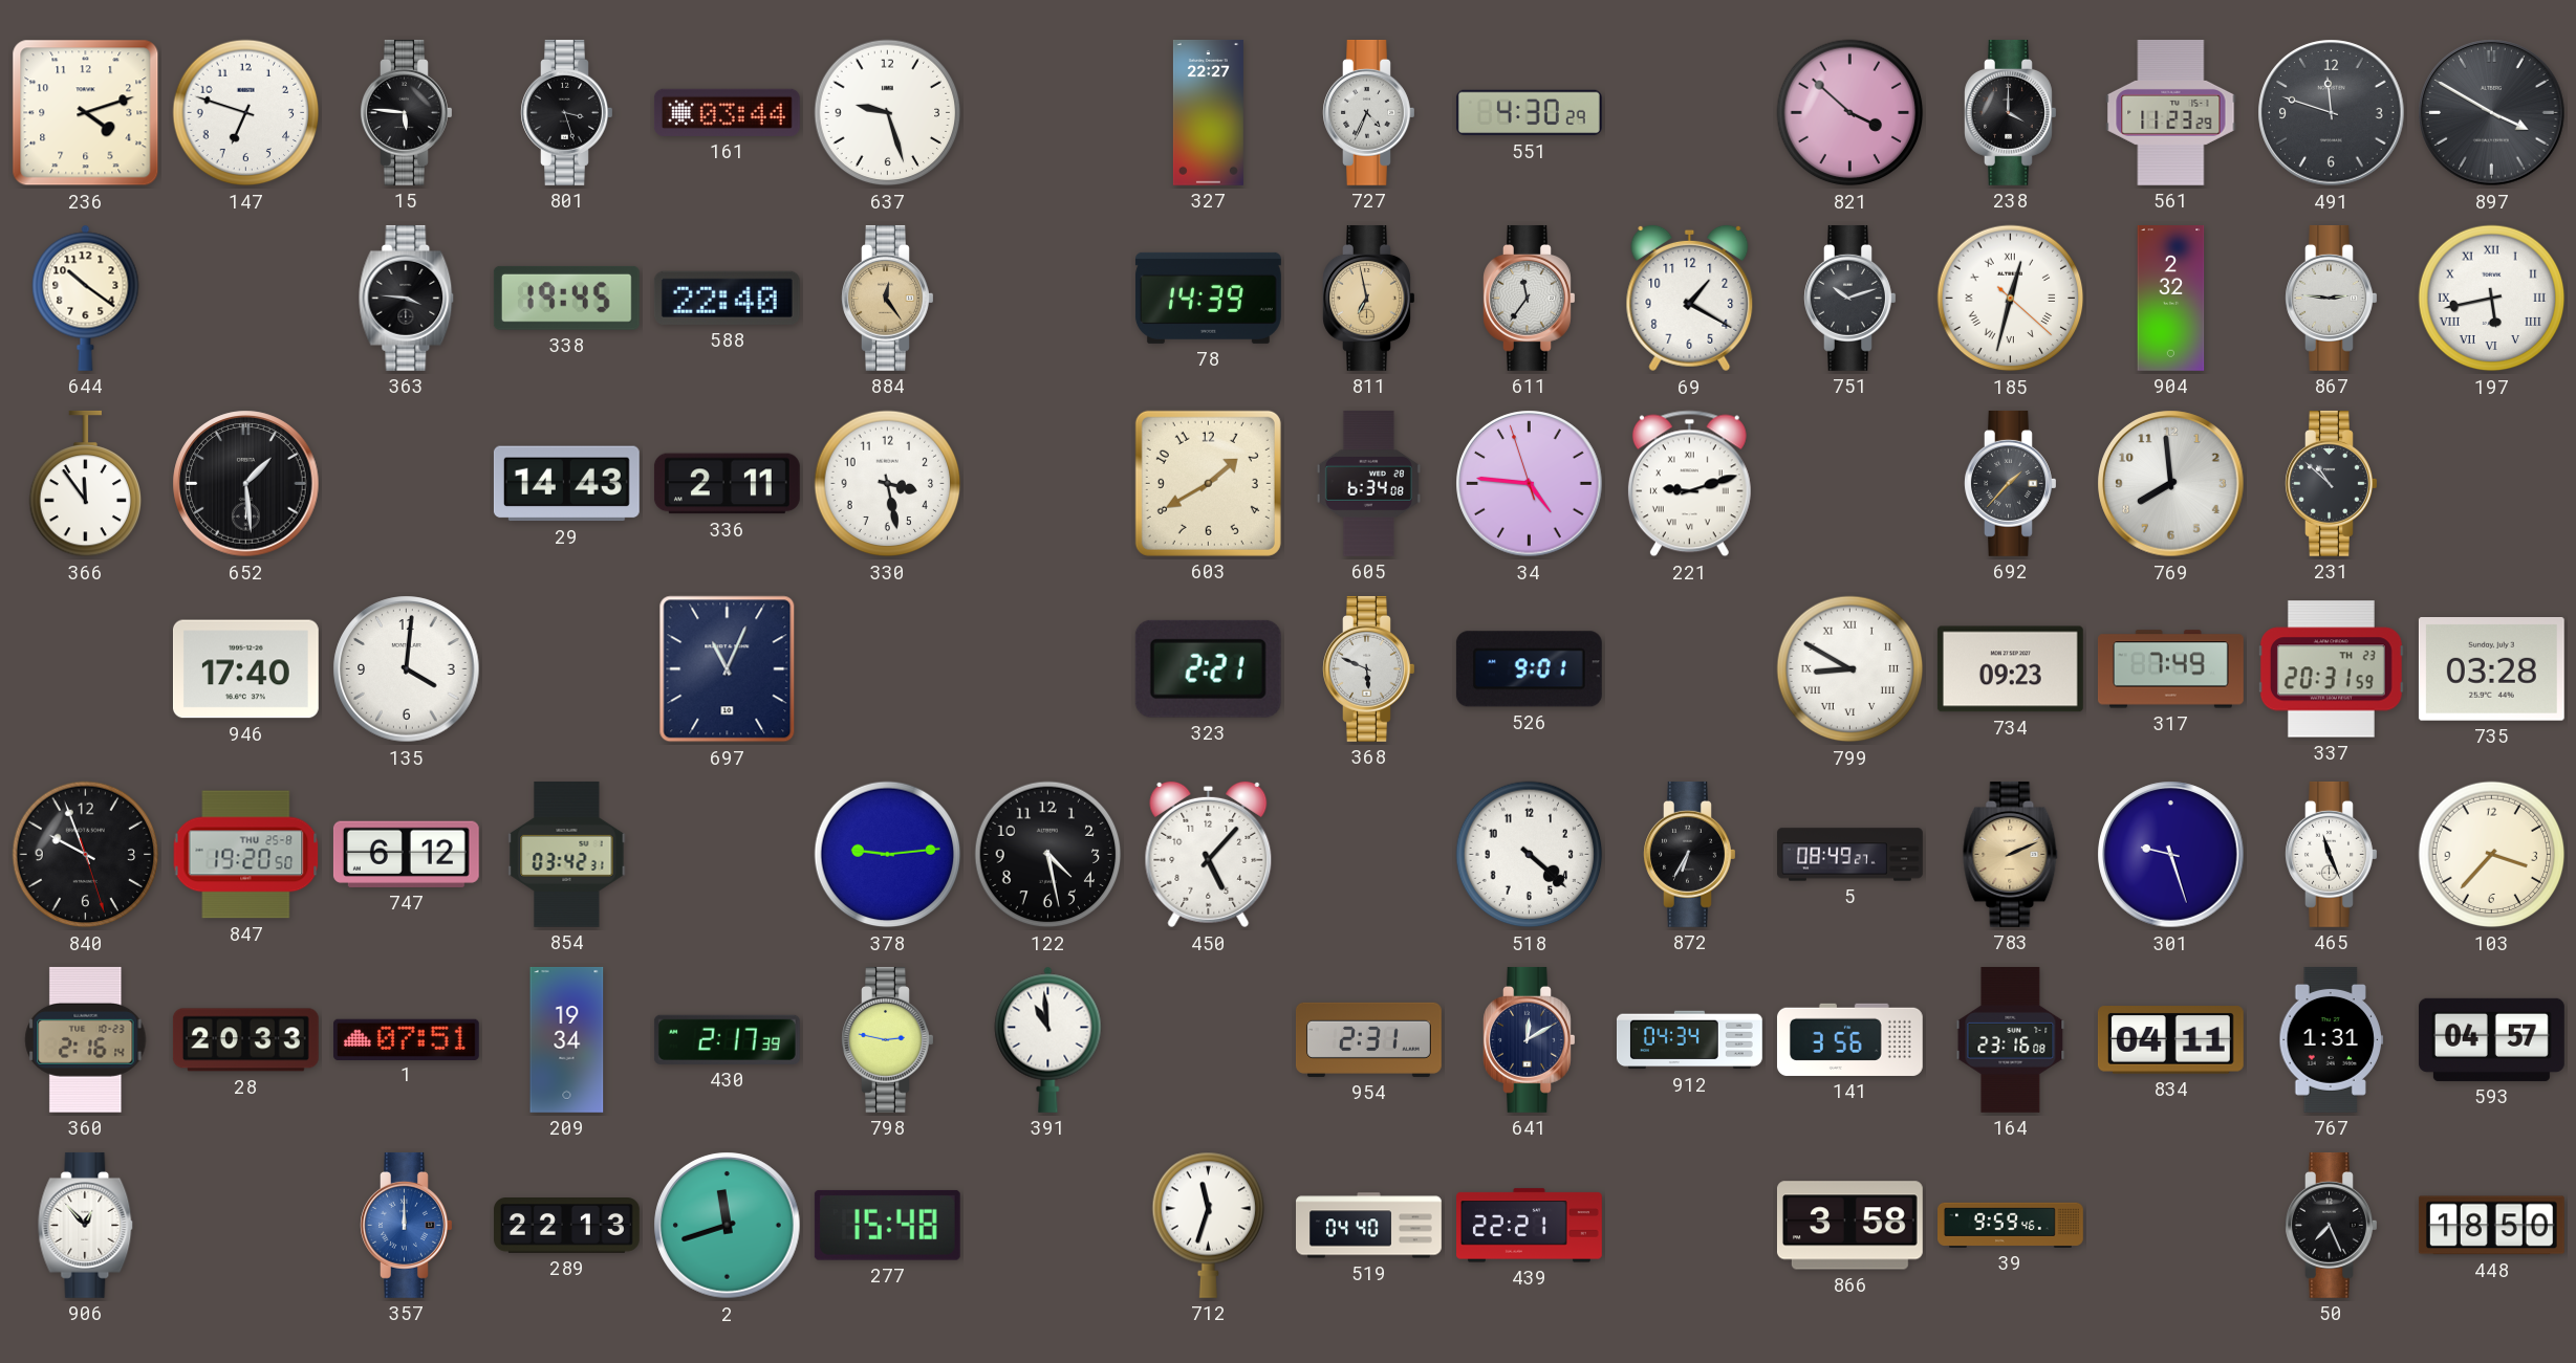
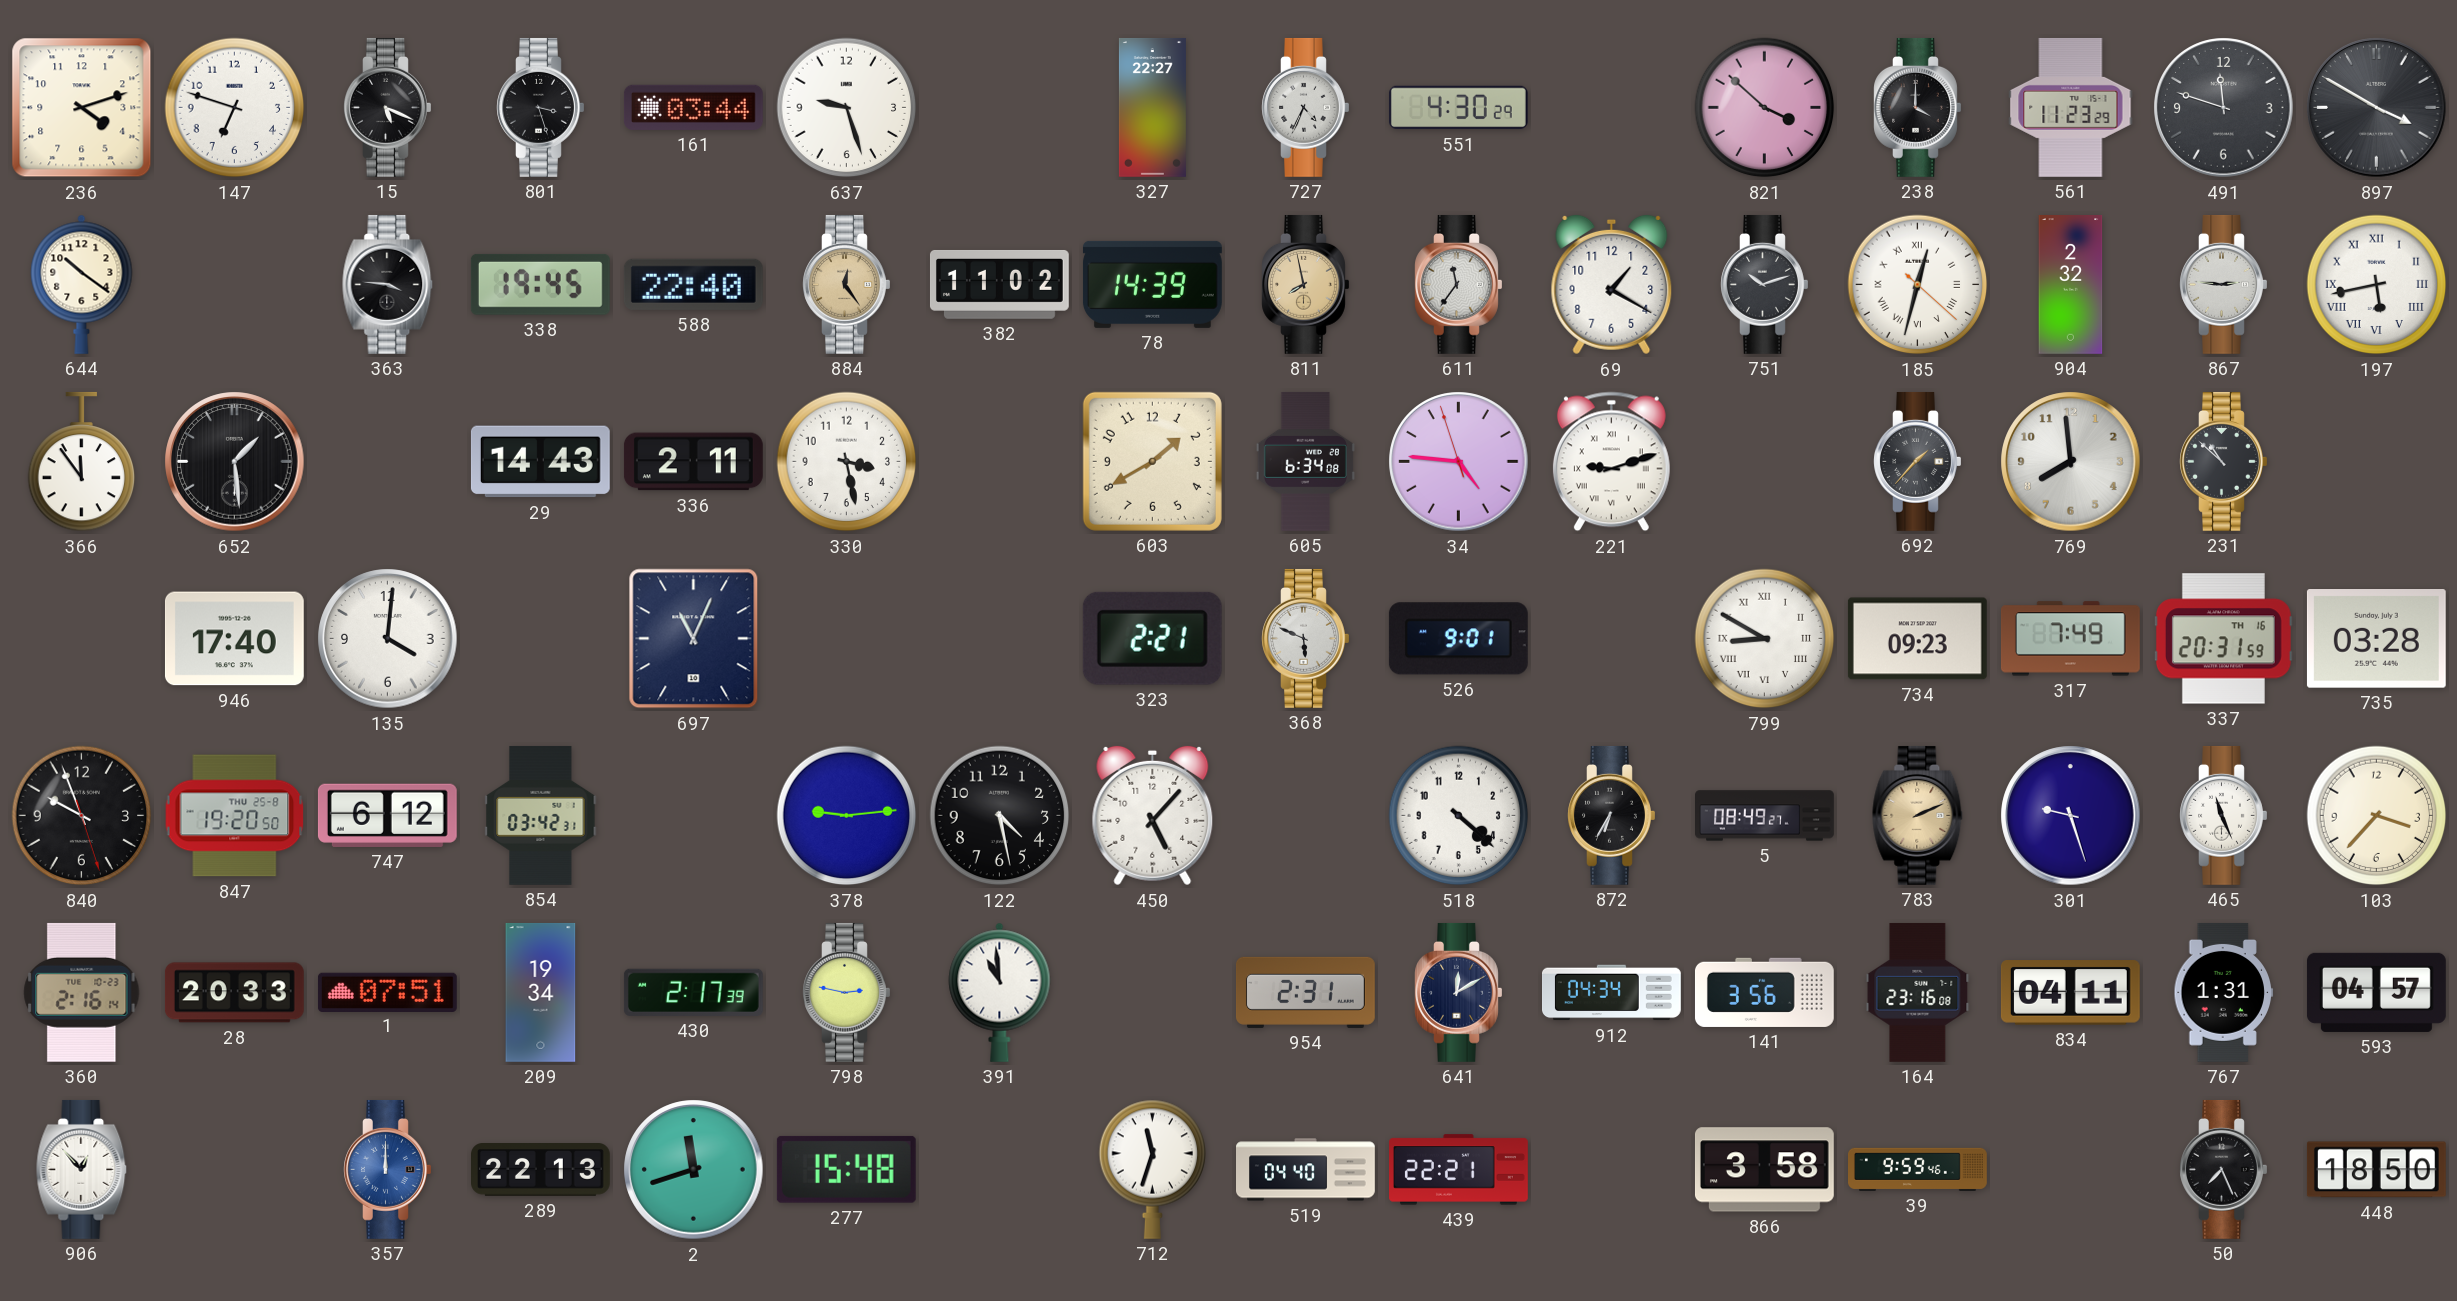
15: 5:46 -> 5:19
382: none -> 11:02
811: 6:58 -> 7:58
337 date: TH 23 -> TH 16
